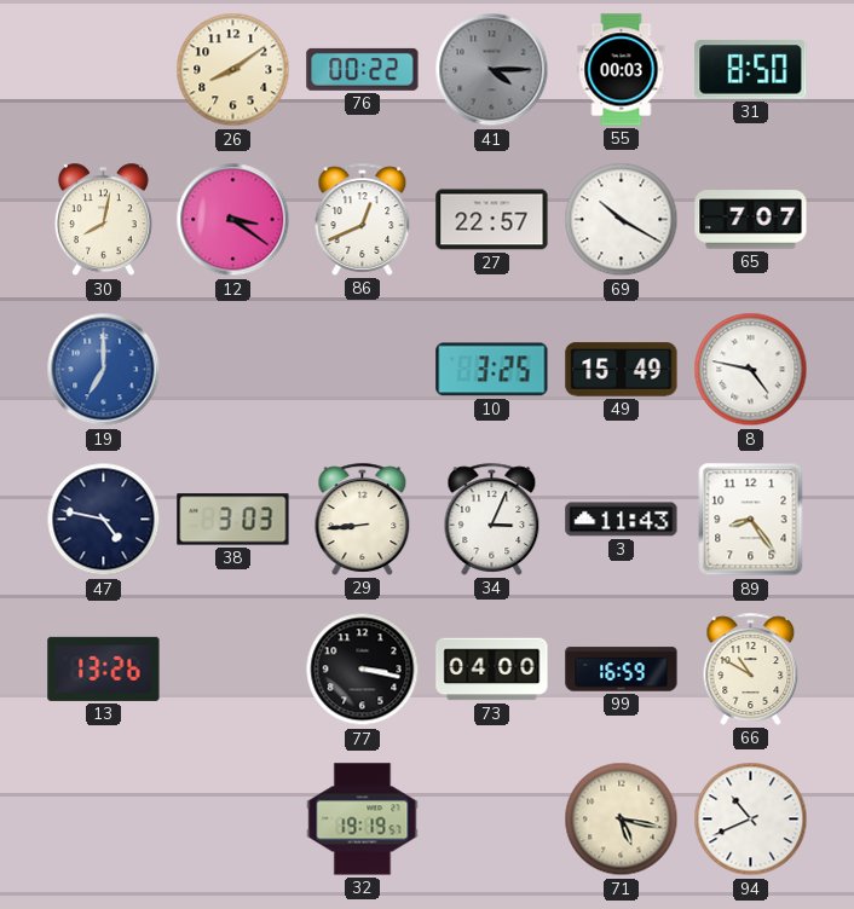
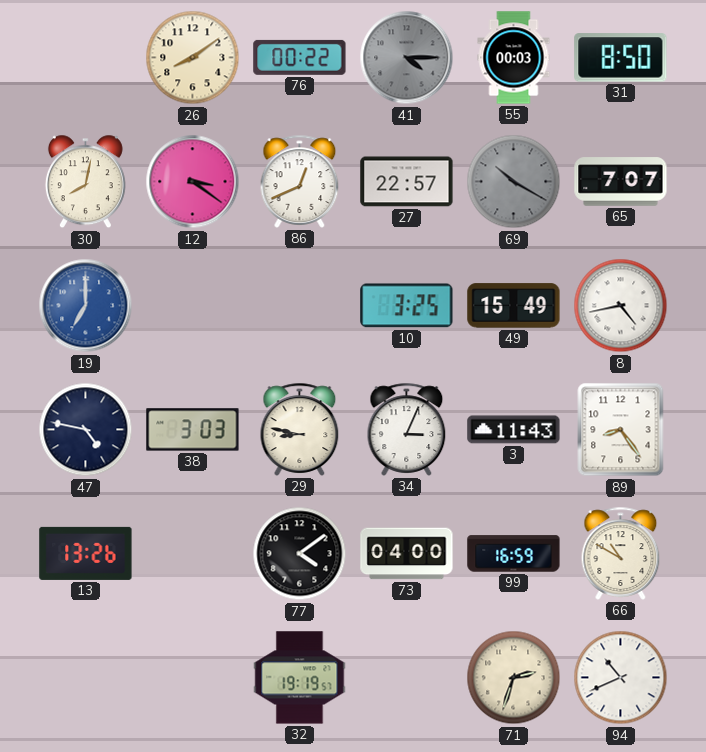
69 dial: white -> grey
8: 4:47 -> 4:43
29: 8:44 -> 8:47
77: 3:17 -> 4:09
71: 5:17 -> 2:33
